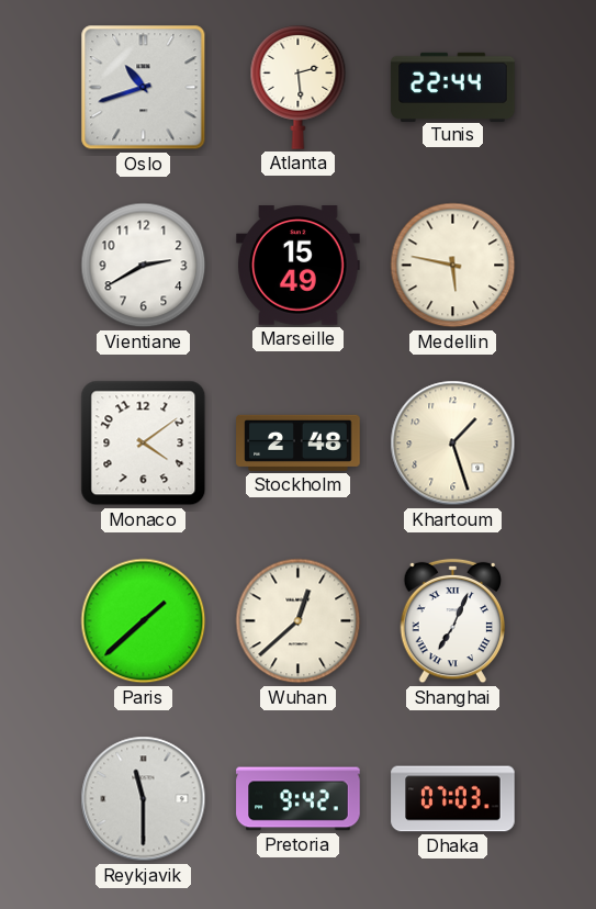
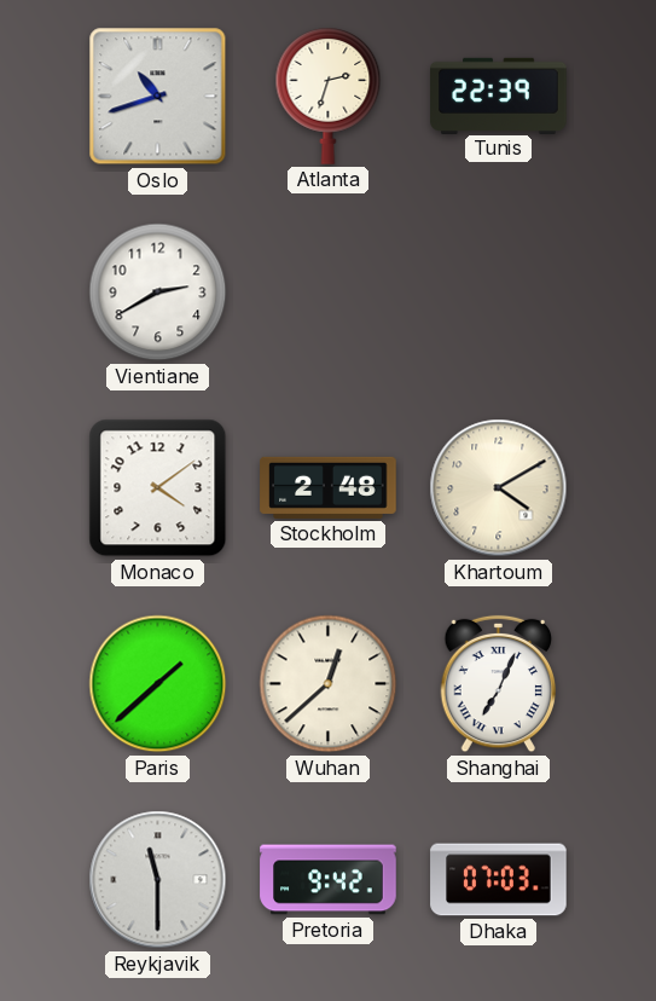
Atlanta: 2:29 -> 2:33
Tunis: 22:44 -> 22:39
Marseille: 15:49 -> none
Medellin: 5:47 -> none
Khartoum: 1:27 -> 4:10
